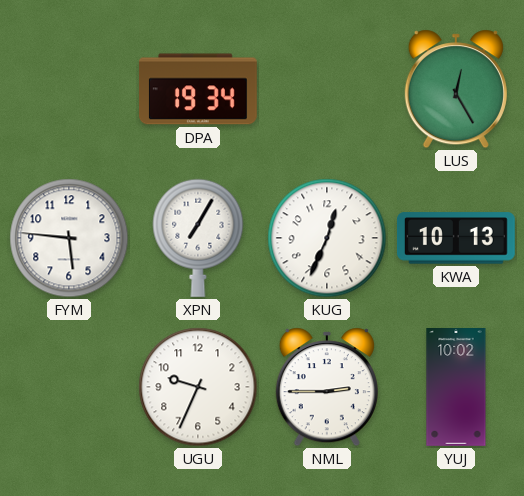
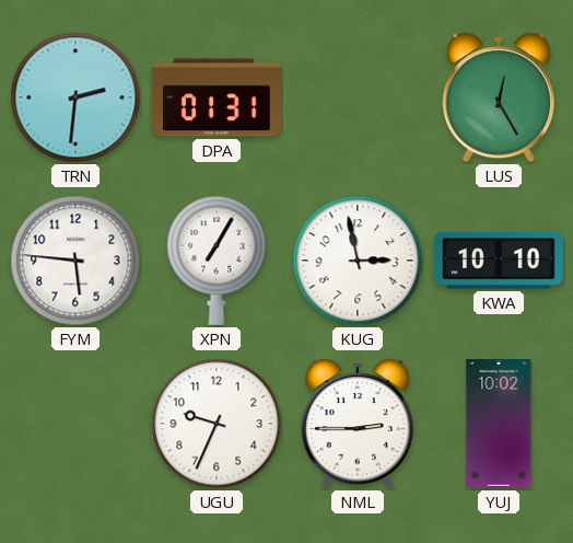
TRN: none -> 2:31
DPA: 19:34 -> 01:31
KUG: 12:34 -> 2:58
KWA: 10:13 -> 10:10
